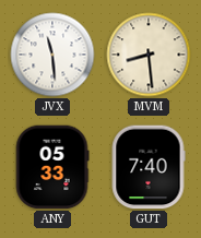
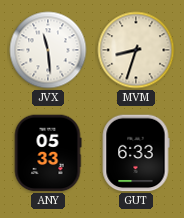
MVM: 8:29 -> 8:33
GUT: 7:40 -> 6:33
